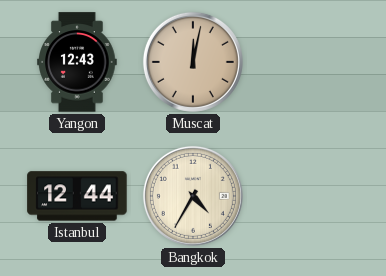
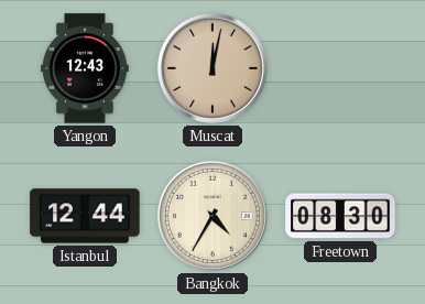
Freetown: none -> 08:30
